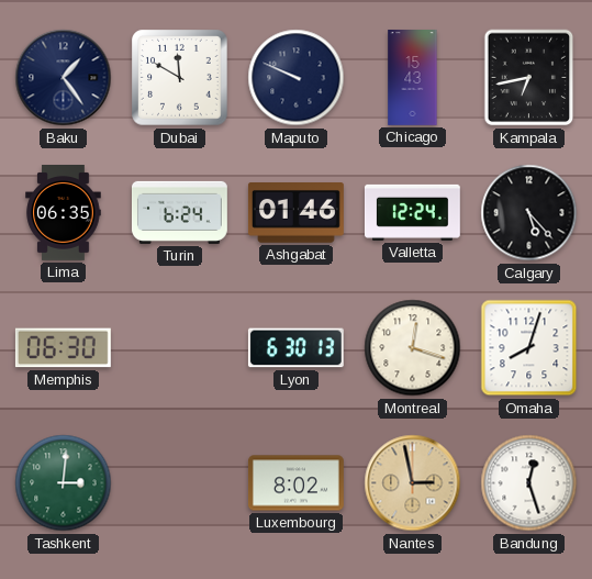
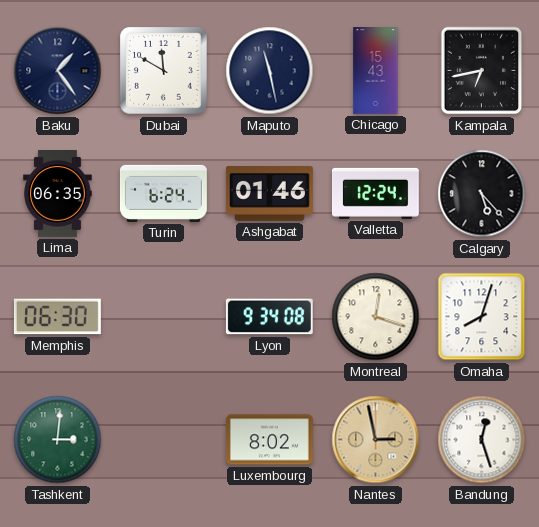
Maputo: 9:49 -> 11:28
Lyon: 6:30 -> 9:34
